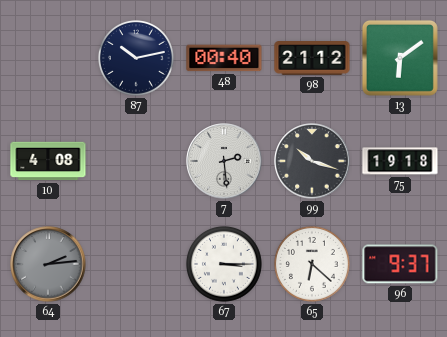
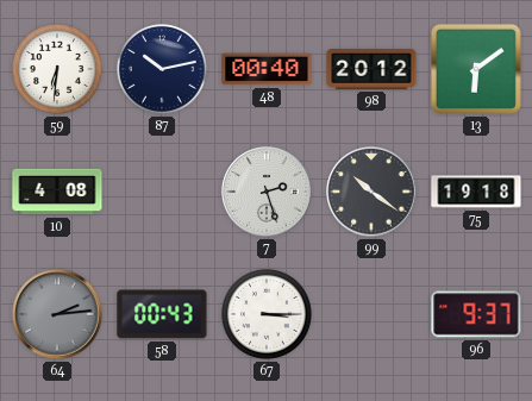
59: none -> 6:31
98: 21:12 -> 20:12
7: 2:29 -> 2:27
99: 10:18 -> 10:21
58: none -> 00:43
65: 6:22 -> none
